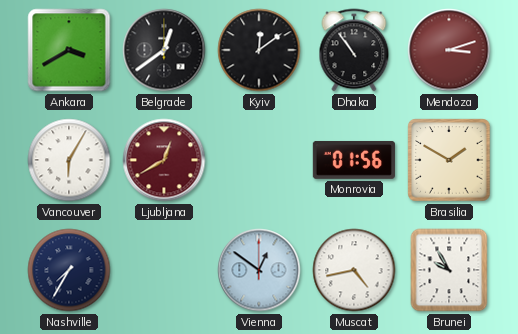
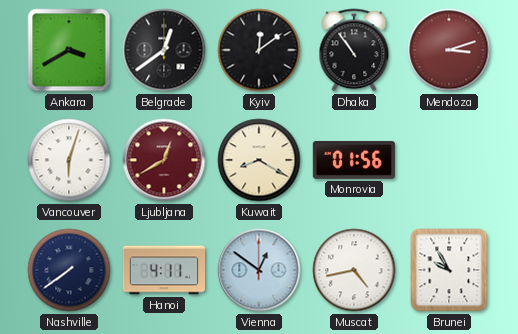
Vancouver: 6:05 -> 6:03
Kuwait: none -> 8:20
Brasilia: 1:50 -> none
Nashville: 7:35 -> 7:39
Hanoi: none -> 4:11
